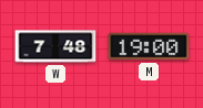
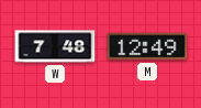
M: 19:00 -> 12:49
